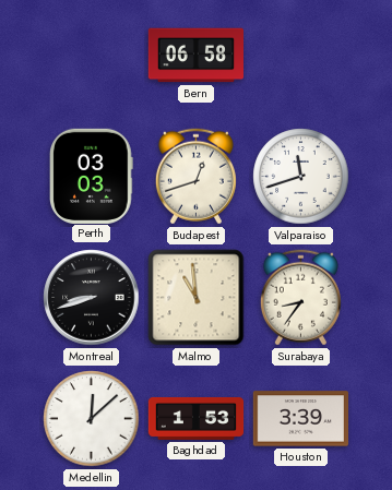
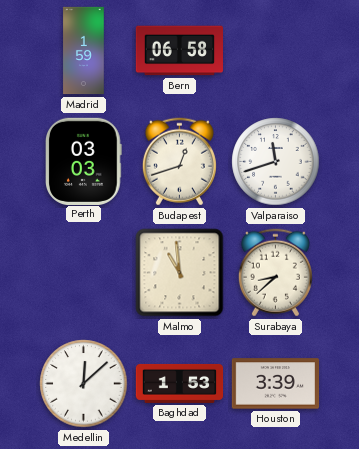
Madrid: none -> 1:59
Montreal: 8:42 -> none
Surabaya: 8:36 -> 8:38
